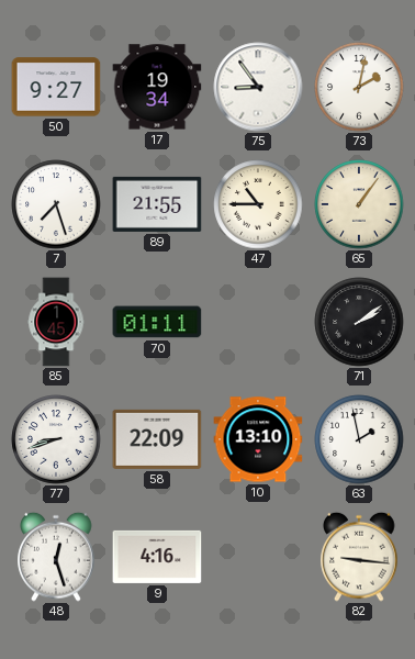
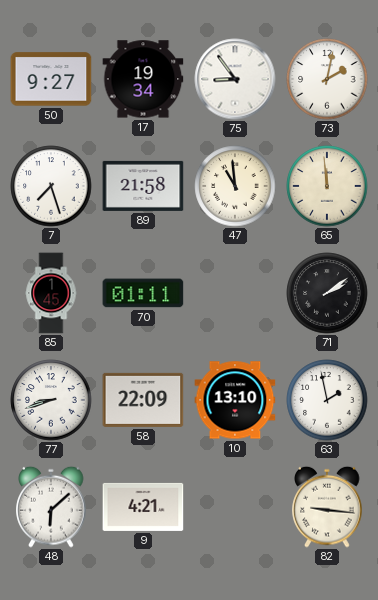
89: 21:55 -> 21:58
47: 10:45 -> 10:59
65: 1:06 -> 11:59
48: 12:27 -> 6:08
9: 4:16 -> 4:21
